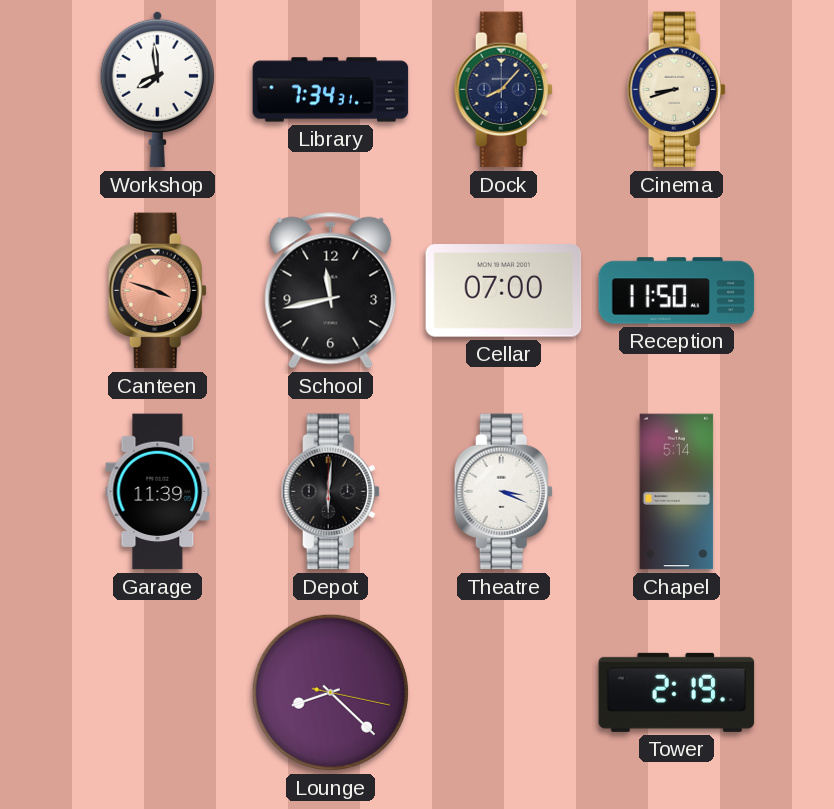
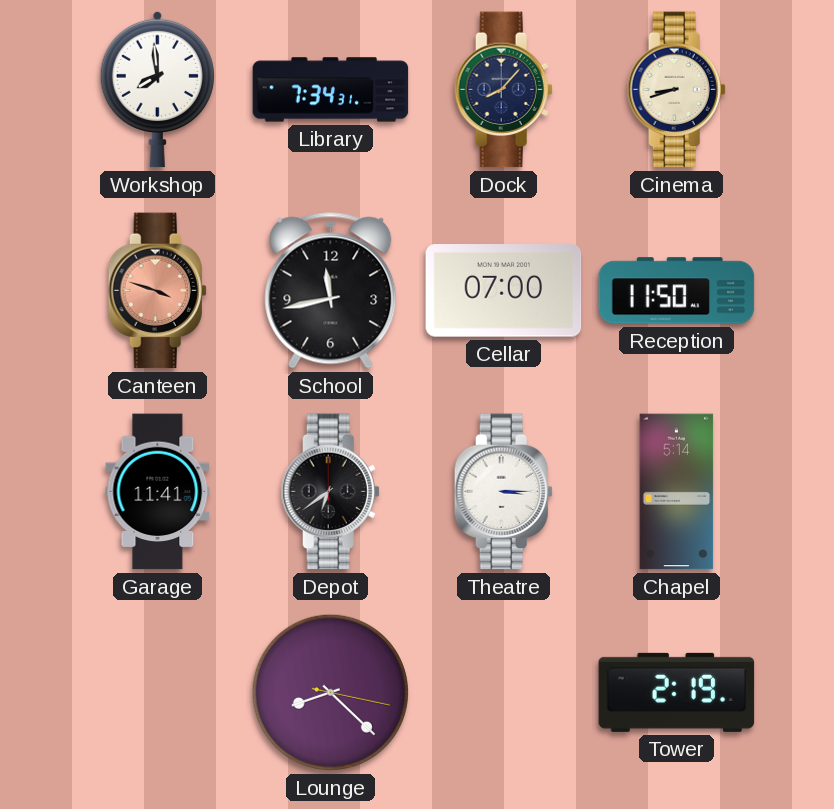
Garage: 11:39 -> 11:41
Depot: 6:01 -> 6:39
Theatre: 3:19 -> 3:15
